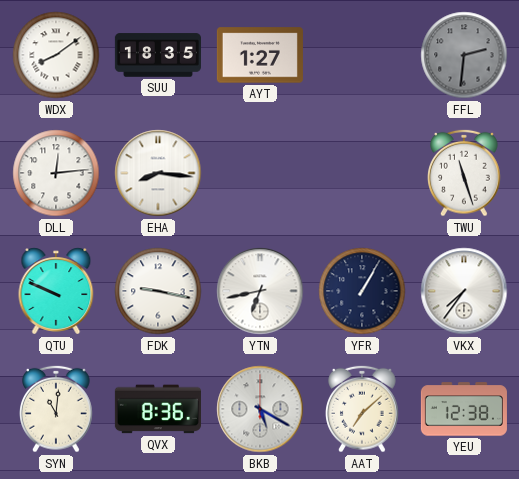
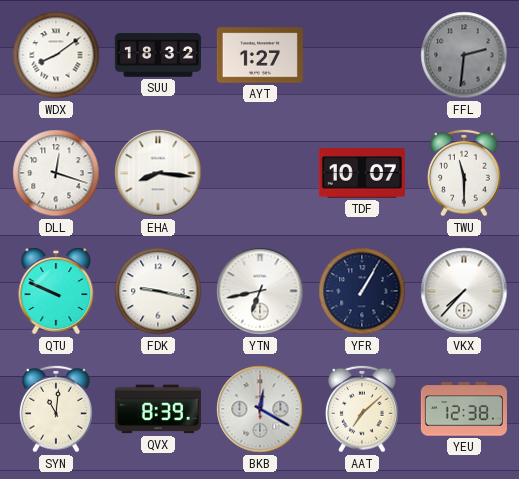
SUU: 18:35 -> 18:32
DLL: 12:14 -> 12:18
TDF: none -> 10:07
TWU: 11:27 -> 11:30
VKX: 7:36 -> 7:37
QVX: 8:36 -> 8:39
BKB: 5:20 -> 12:20
